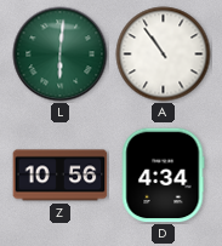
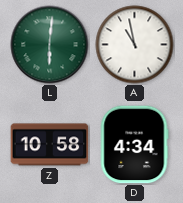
A: 10:54 -> 10:58
Z: 10:56 -> 10:58
